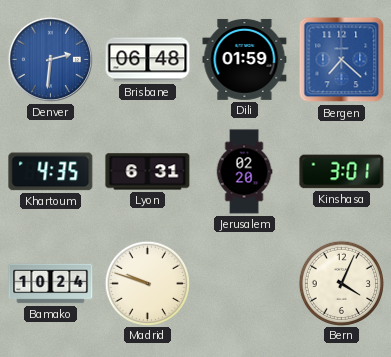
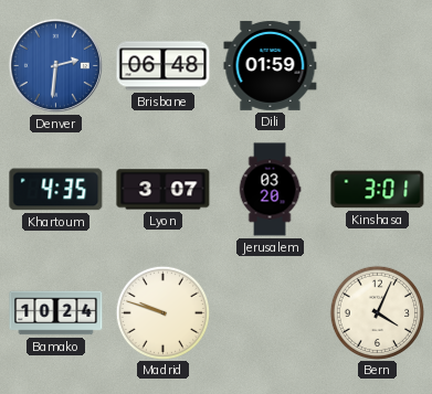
Bergen: 7:22 -> none
Lyon: 6:31 -> 3:07
Jerusalem: 02:20 -> 03:20
